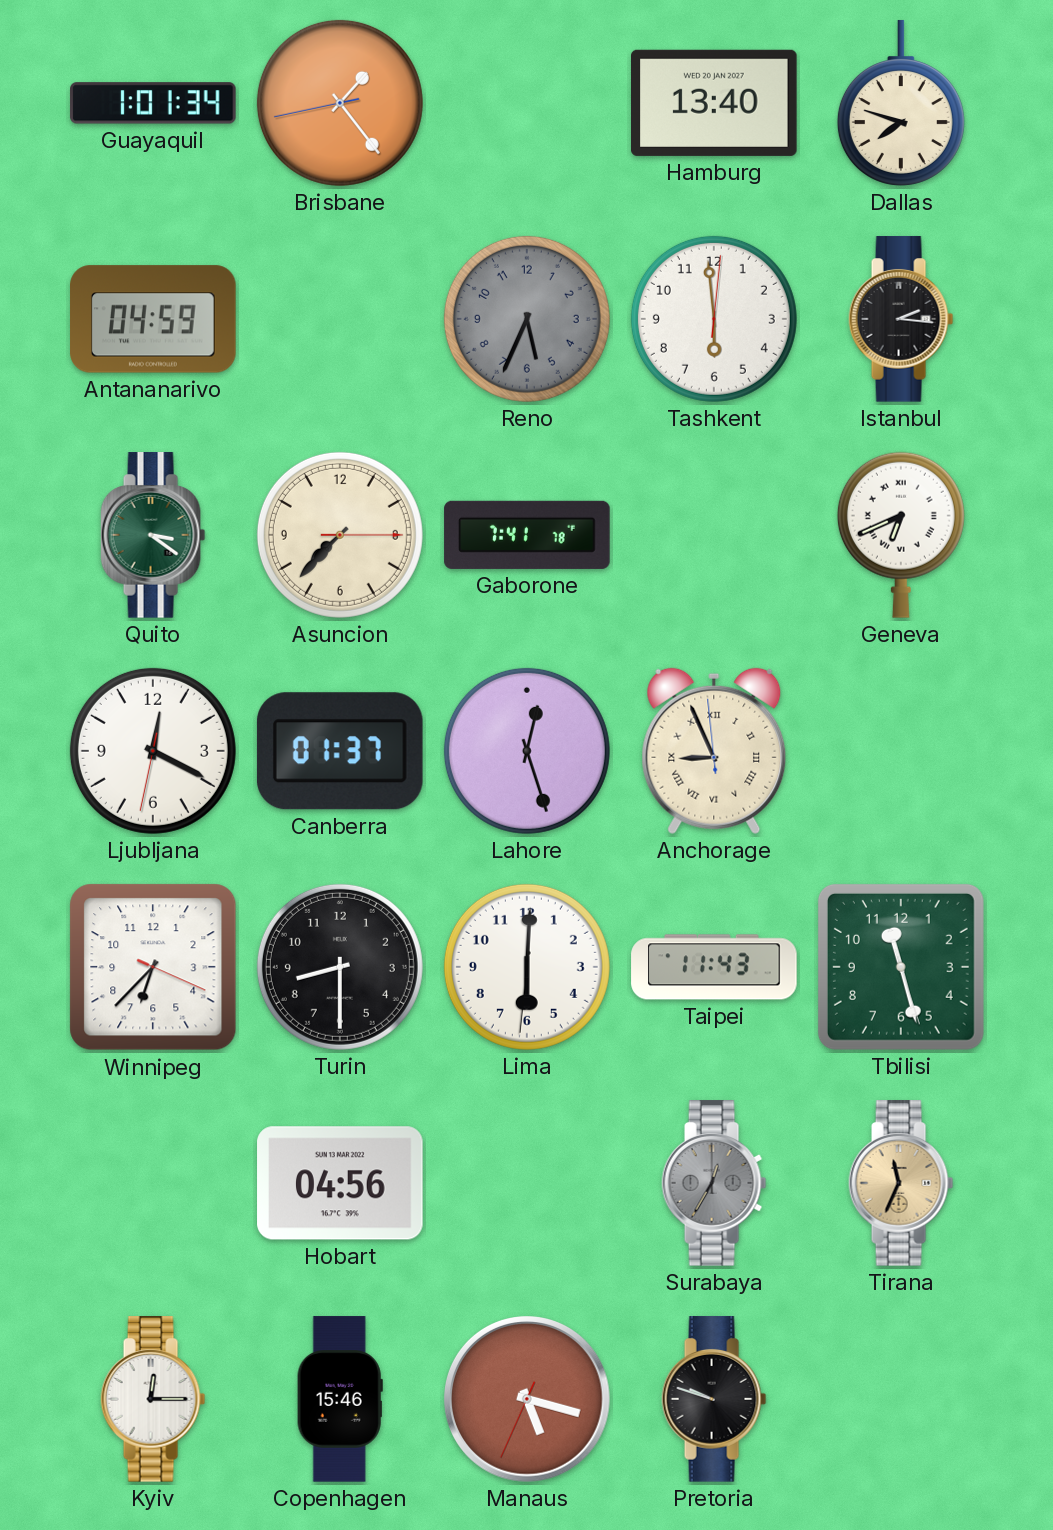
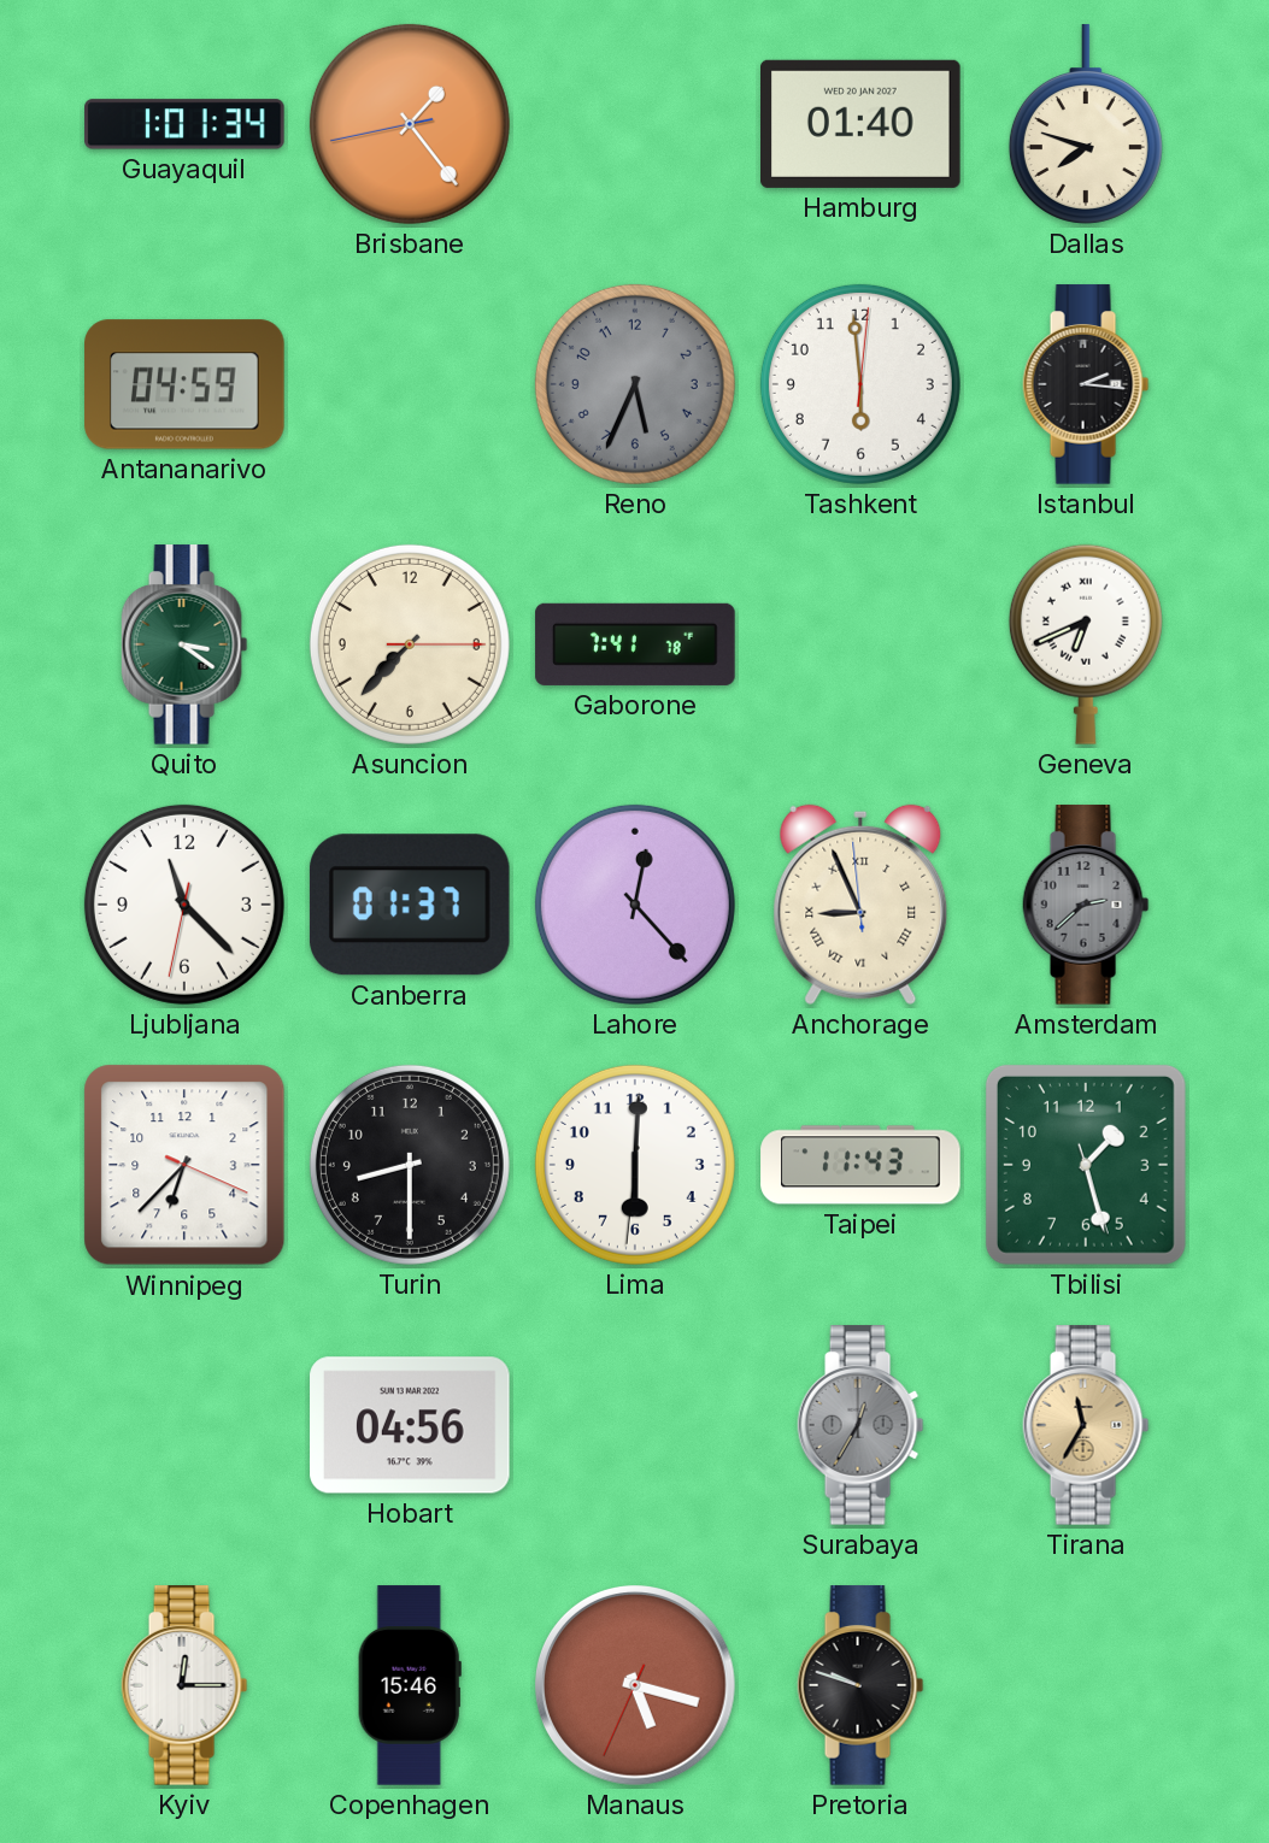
Hamburg: 13:40 -> 01:40
Ljubljana: 12:19 -> 11:22
Lahore: 12:27 -> 12:23
Amsterdam: none -> 2:38
Tbilisi: 11:27 -> 1:27
Tirana: 11:34 -> 11:35
